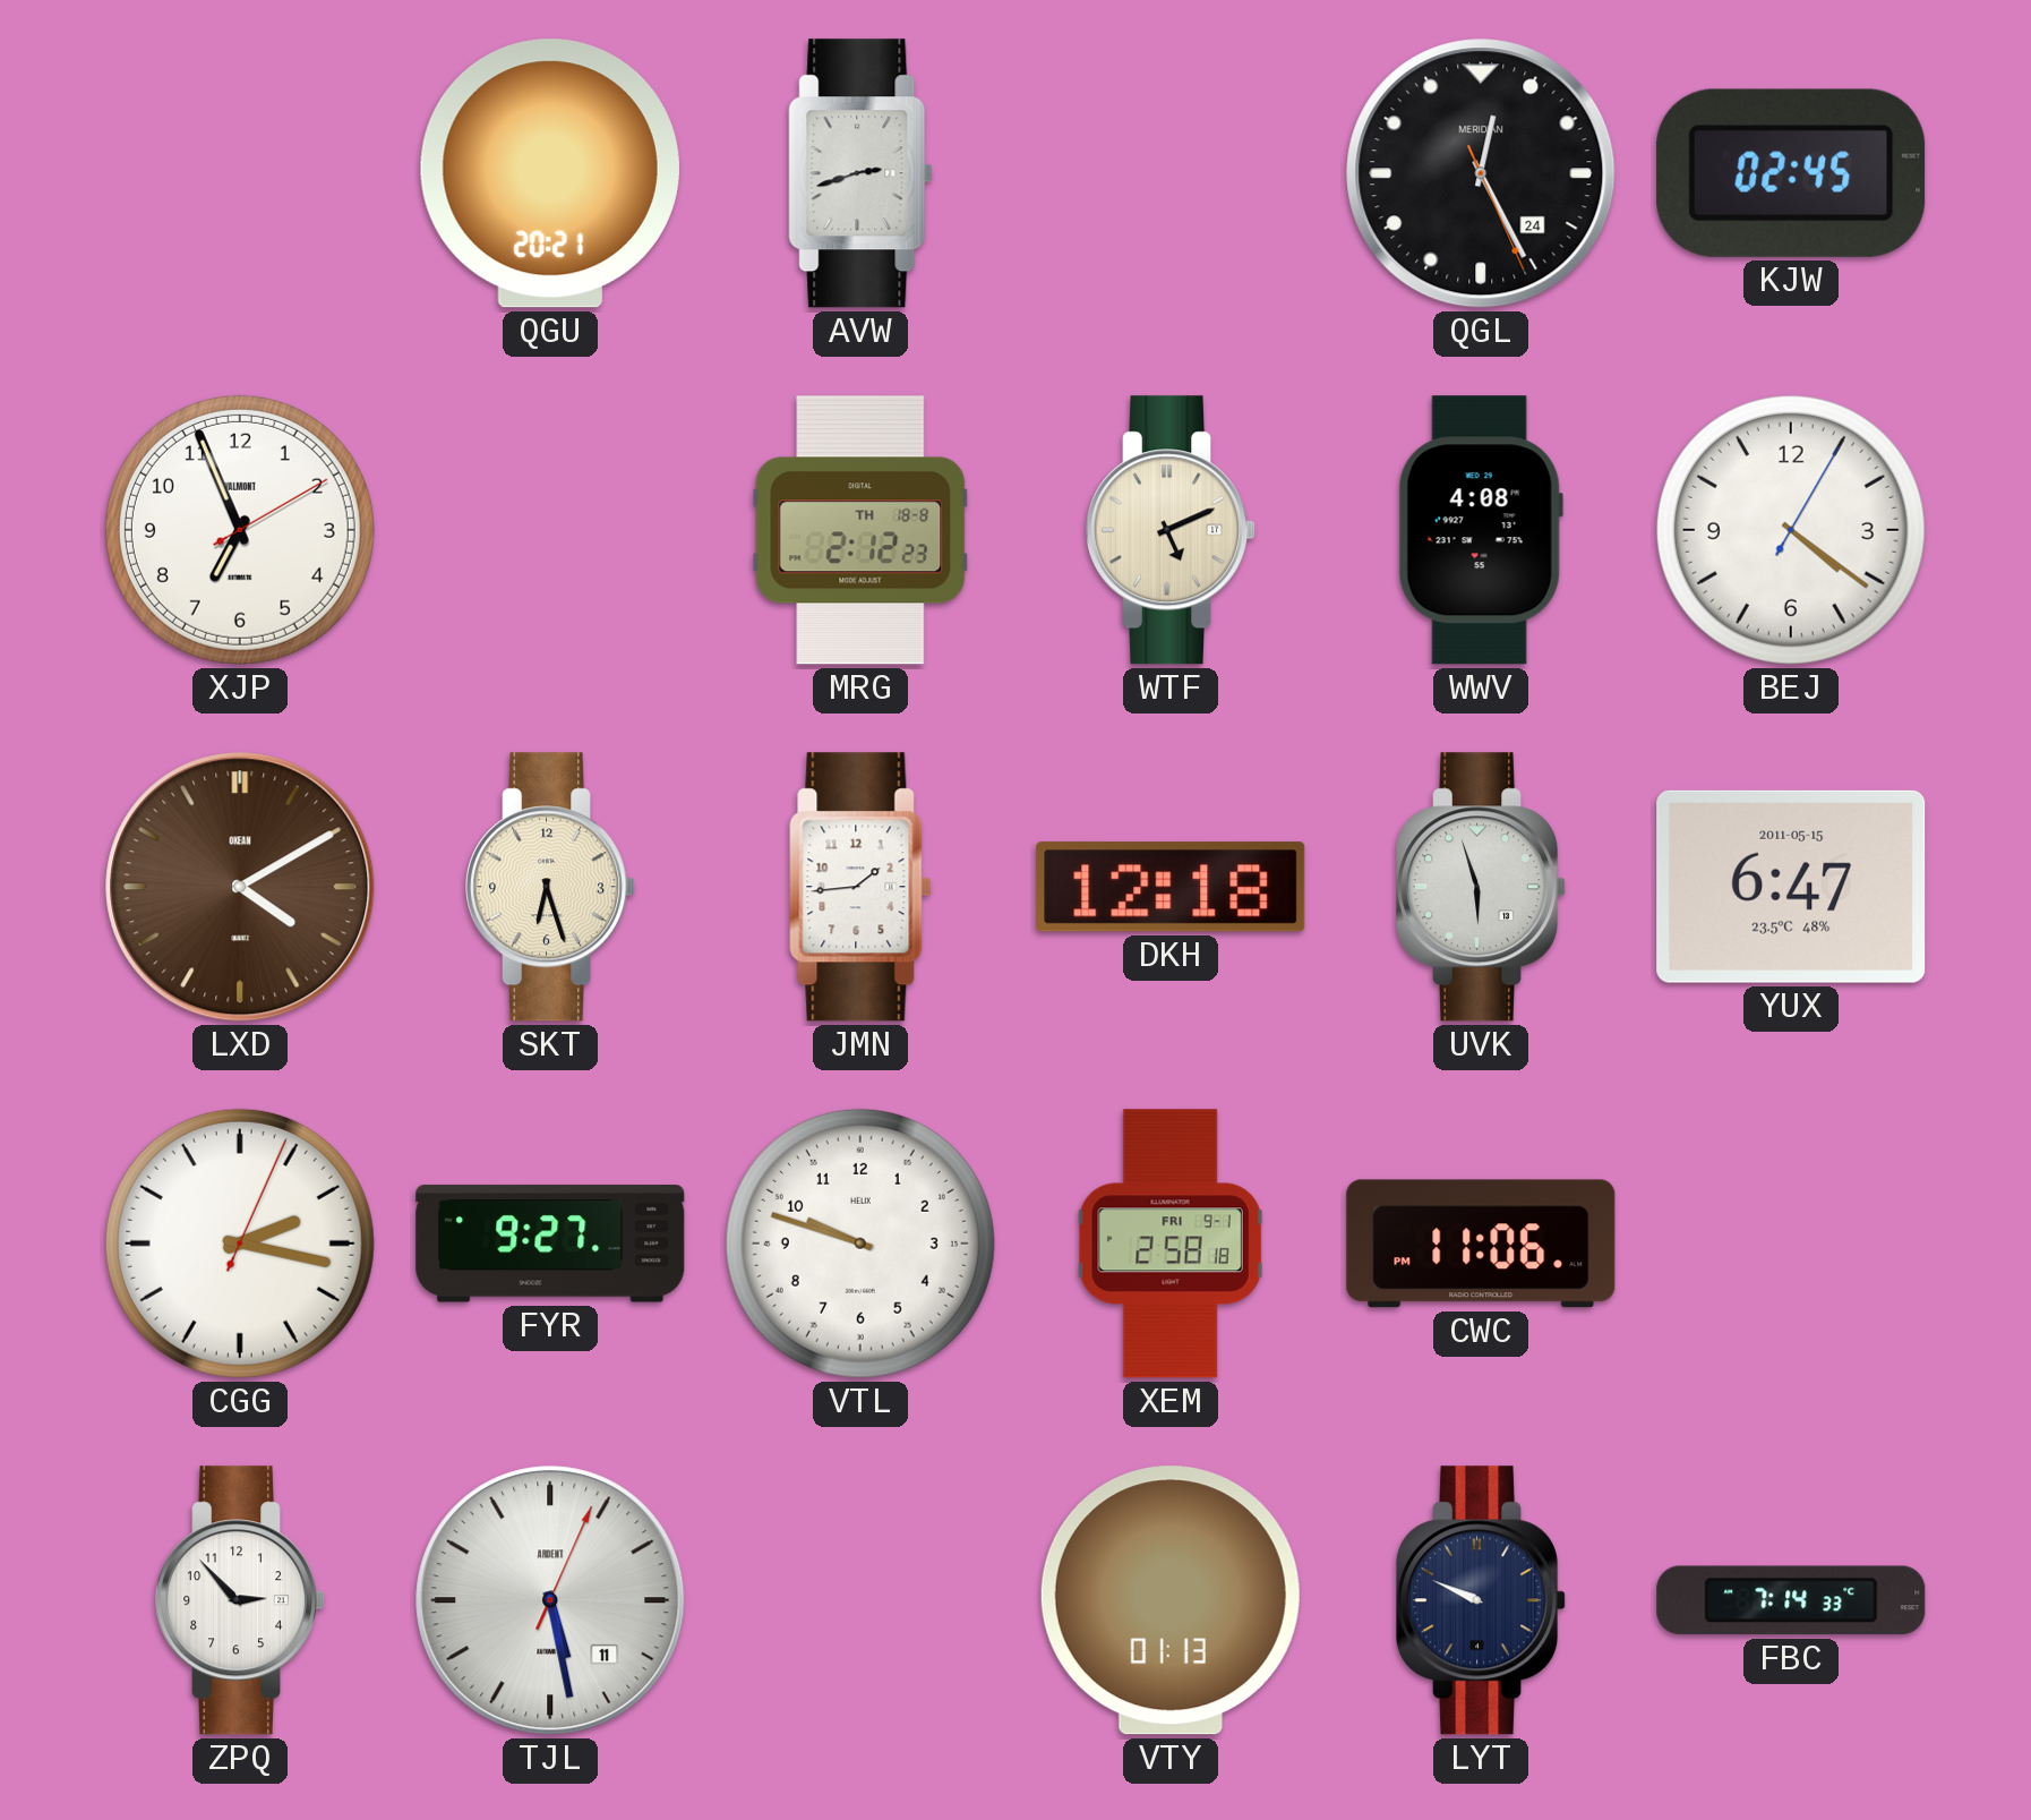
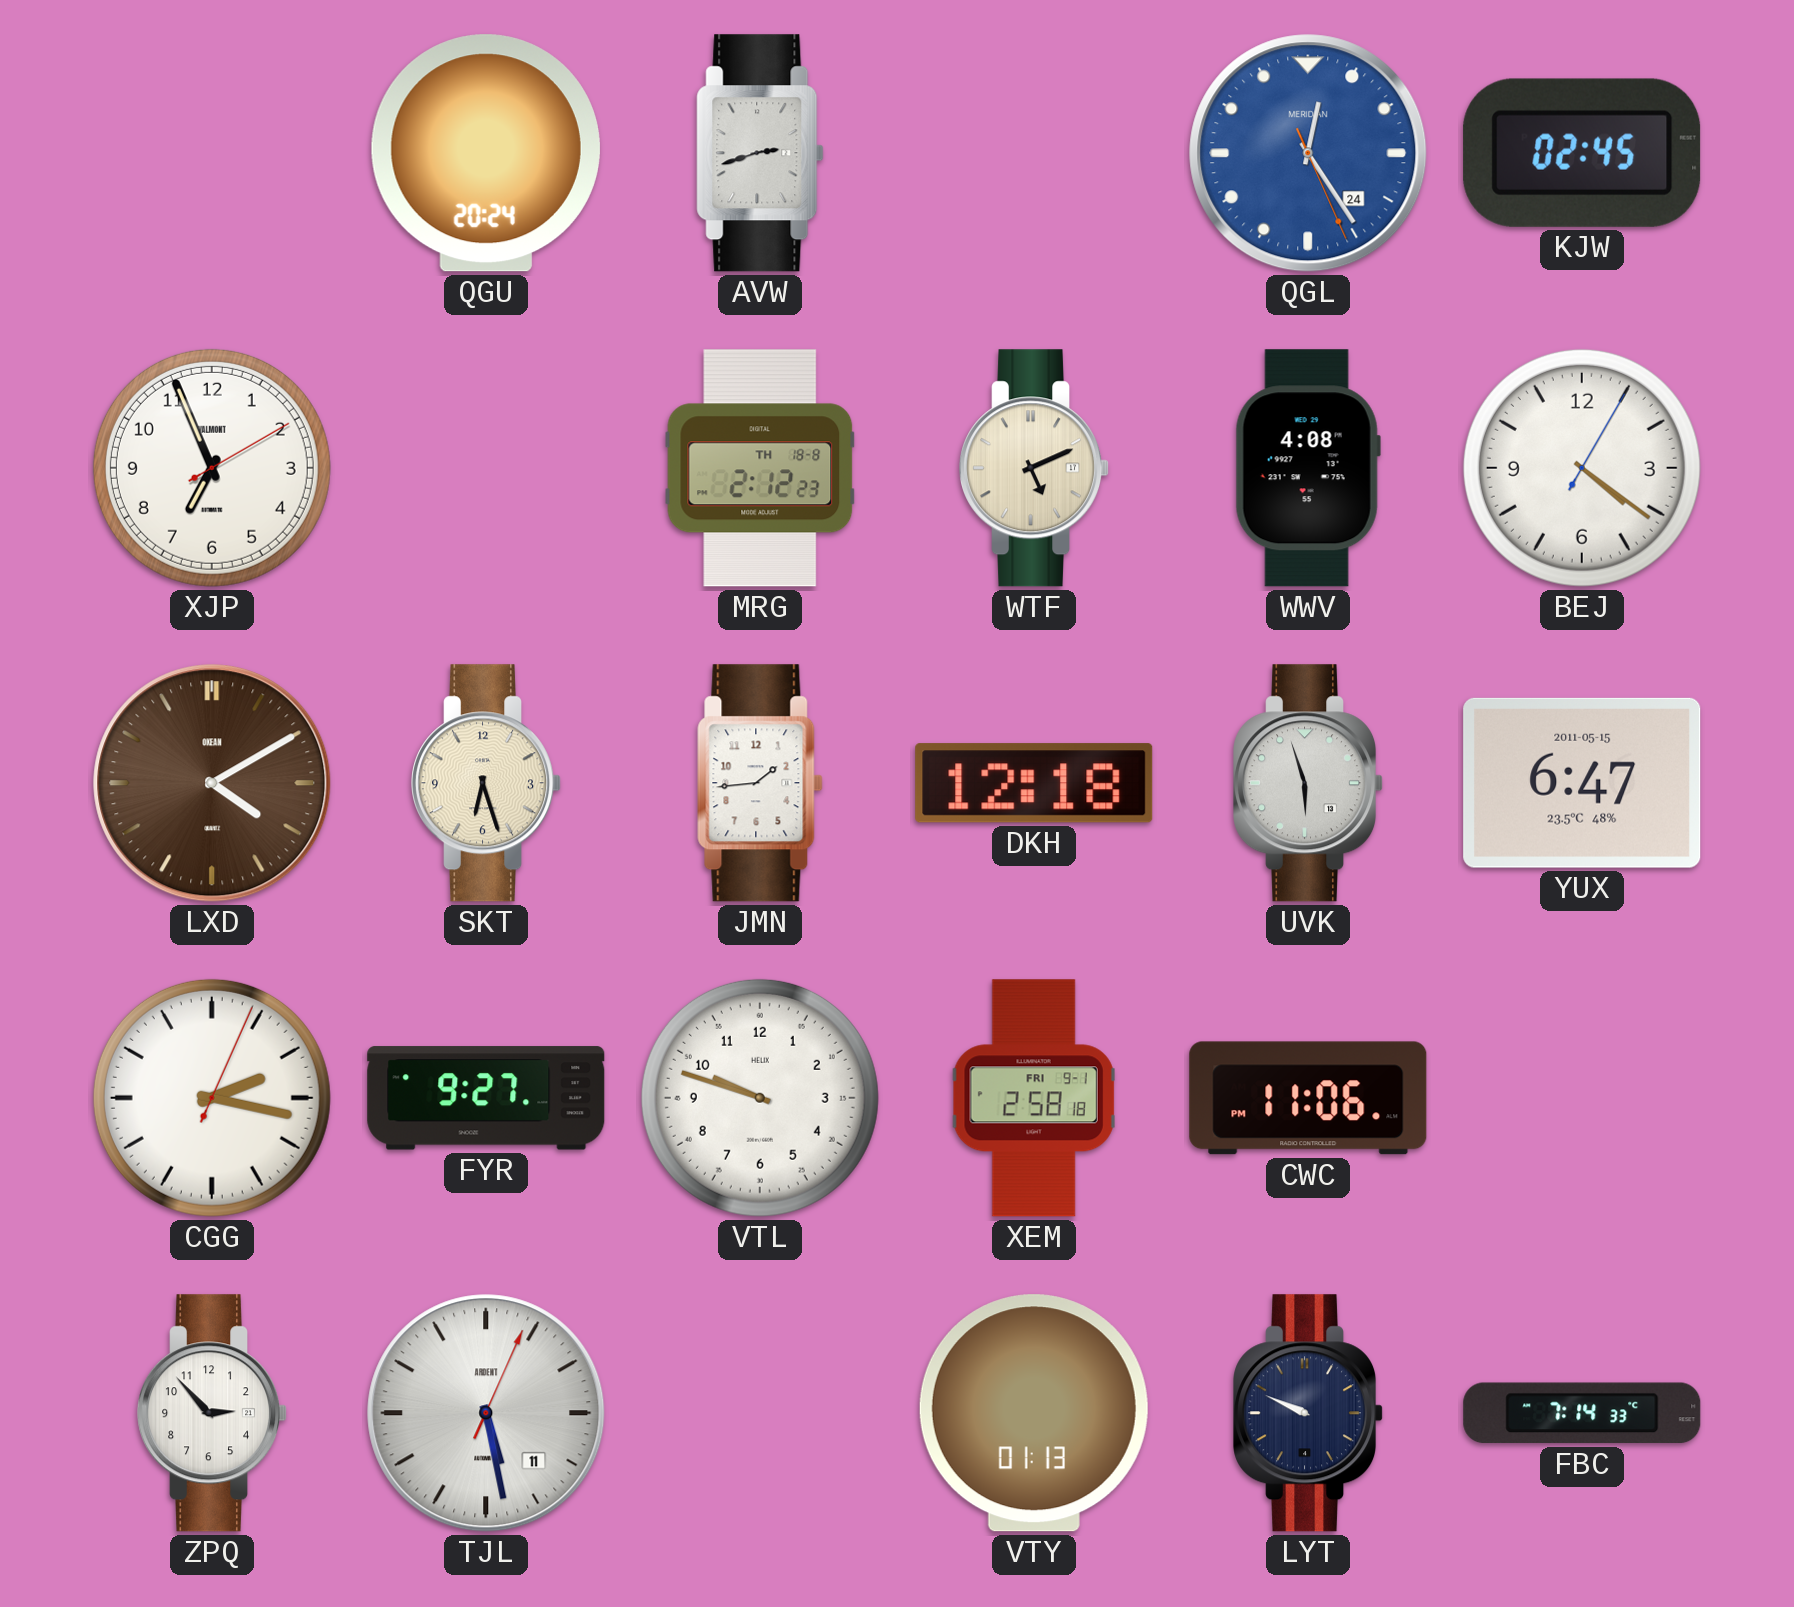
QGU: 20:21 -> 20:24
QGL: 12:25 -> 12:24
QGL dial: black -> blue
